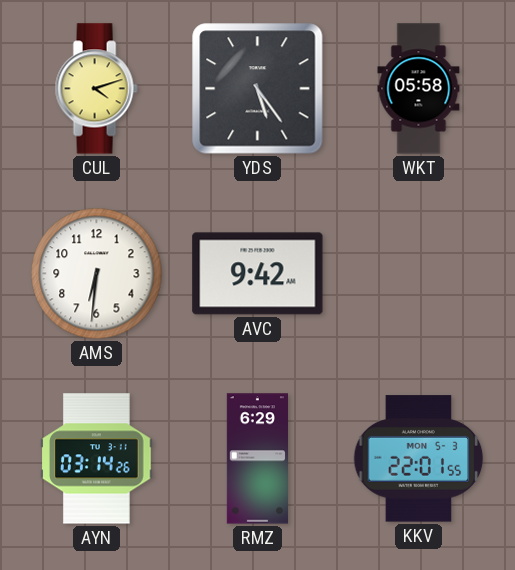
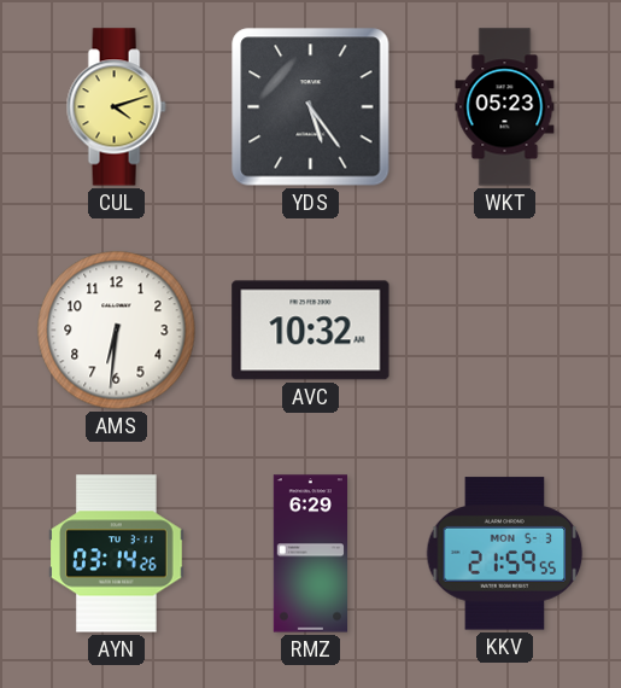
WKT: 05:58 -> 05:23
AVC: 9:42 -> 10:32
KKV: 22:01 -> 21:59
